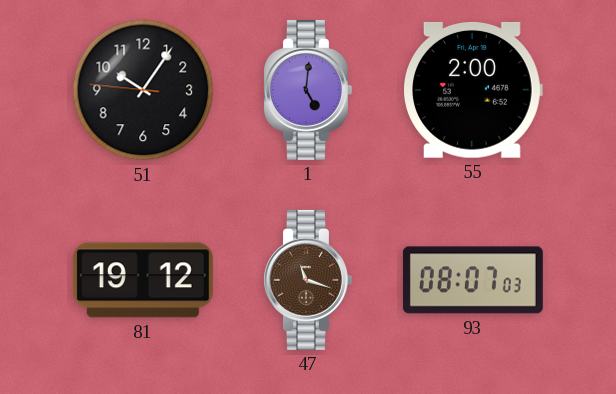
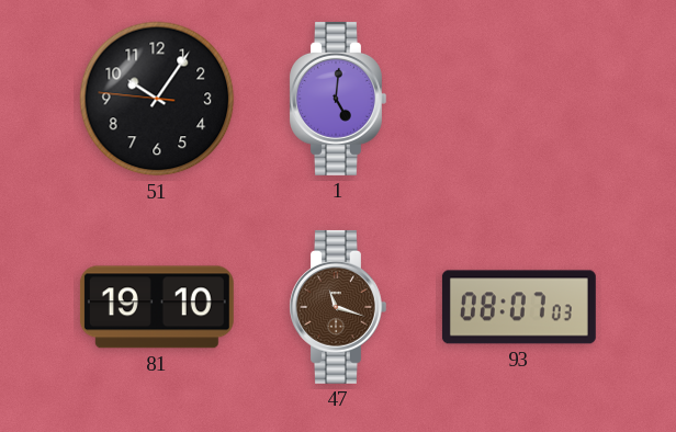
55: 2:00 -> none
81: 19:12 -> 19:10
